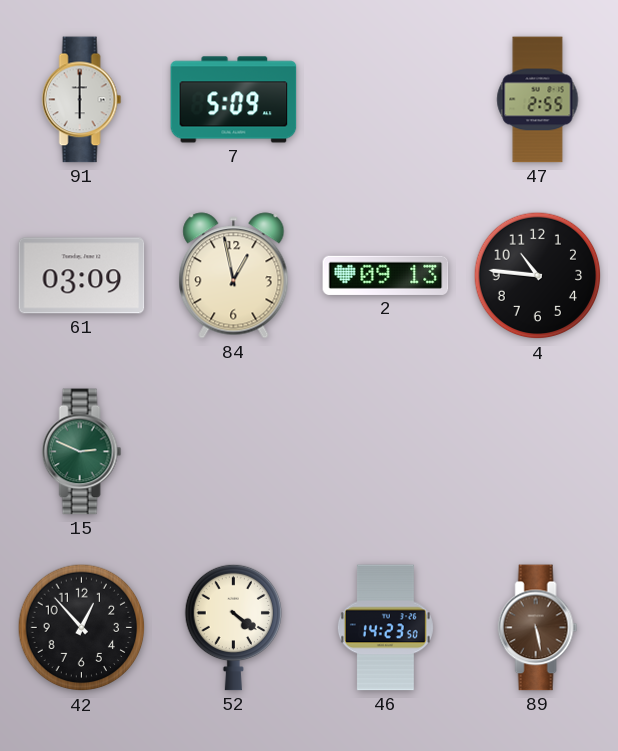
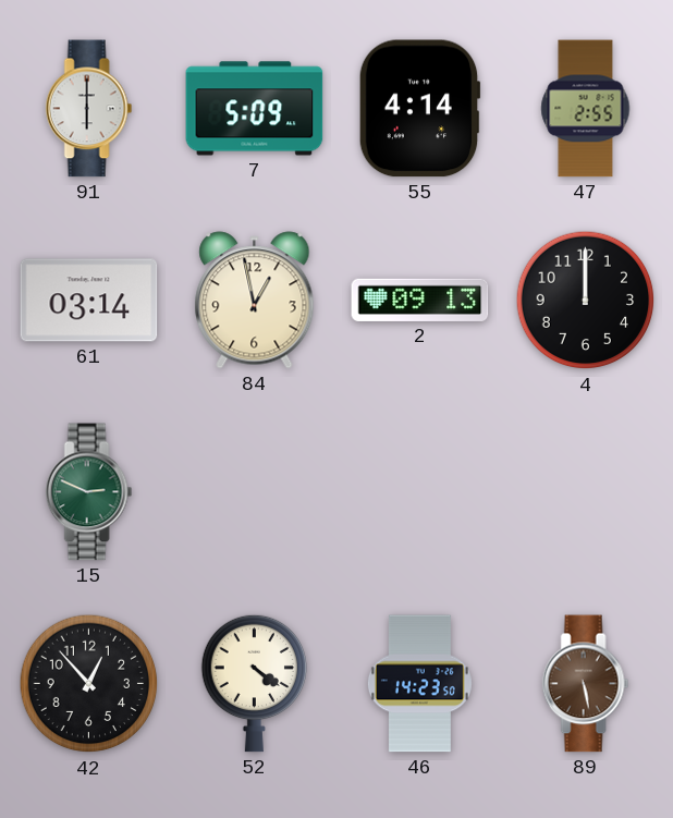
55: none -> 4:14
61: 03:09 -> 03:14
4: 10:46 -> 12:00
